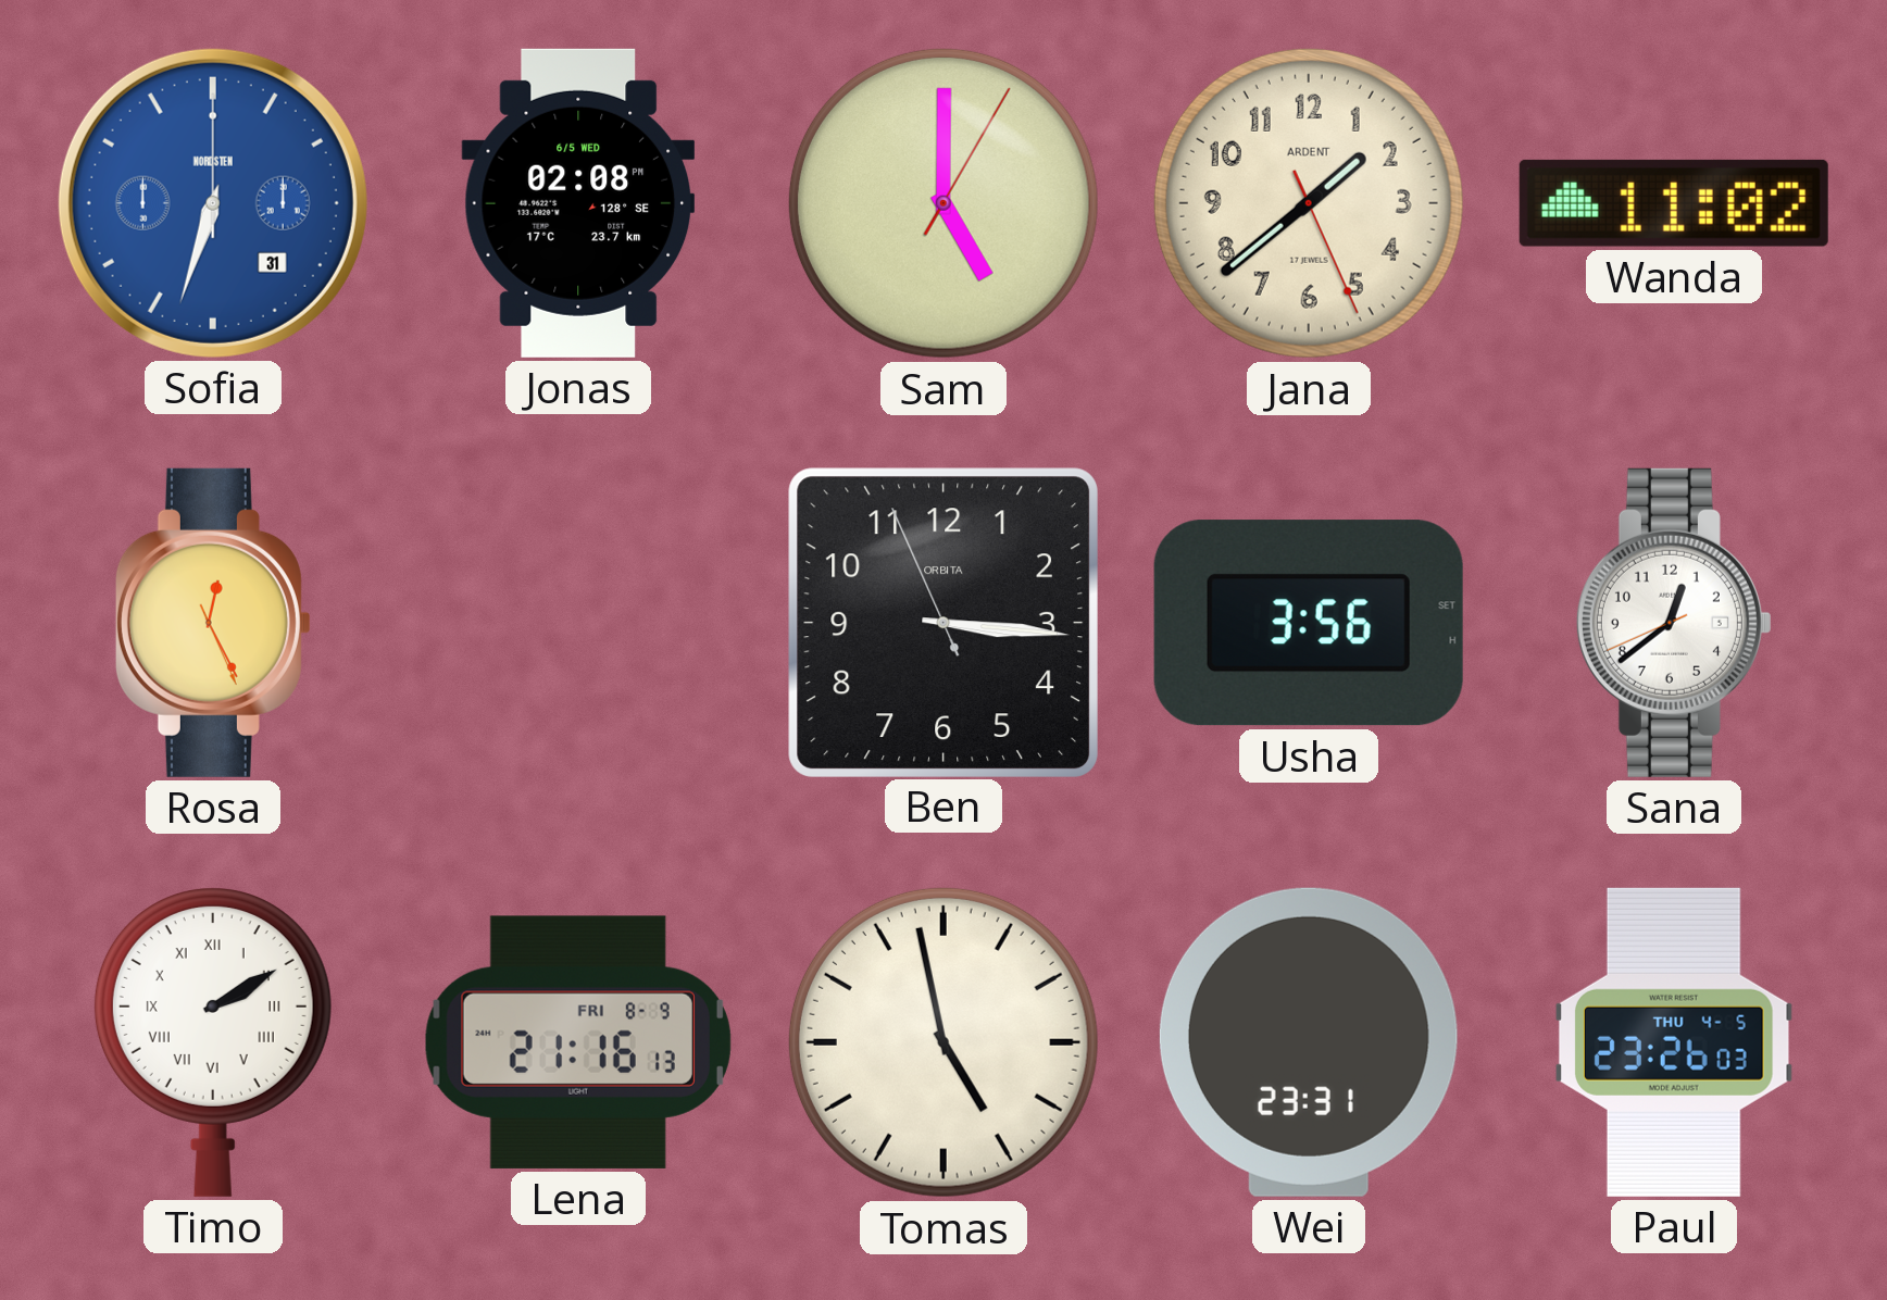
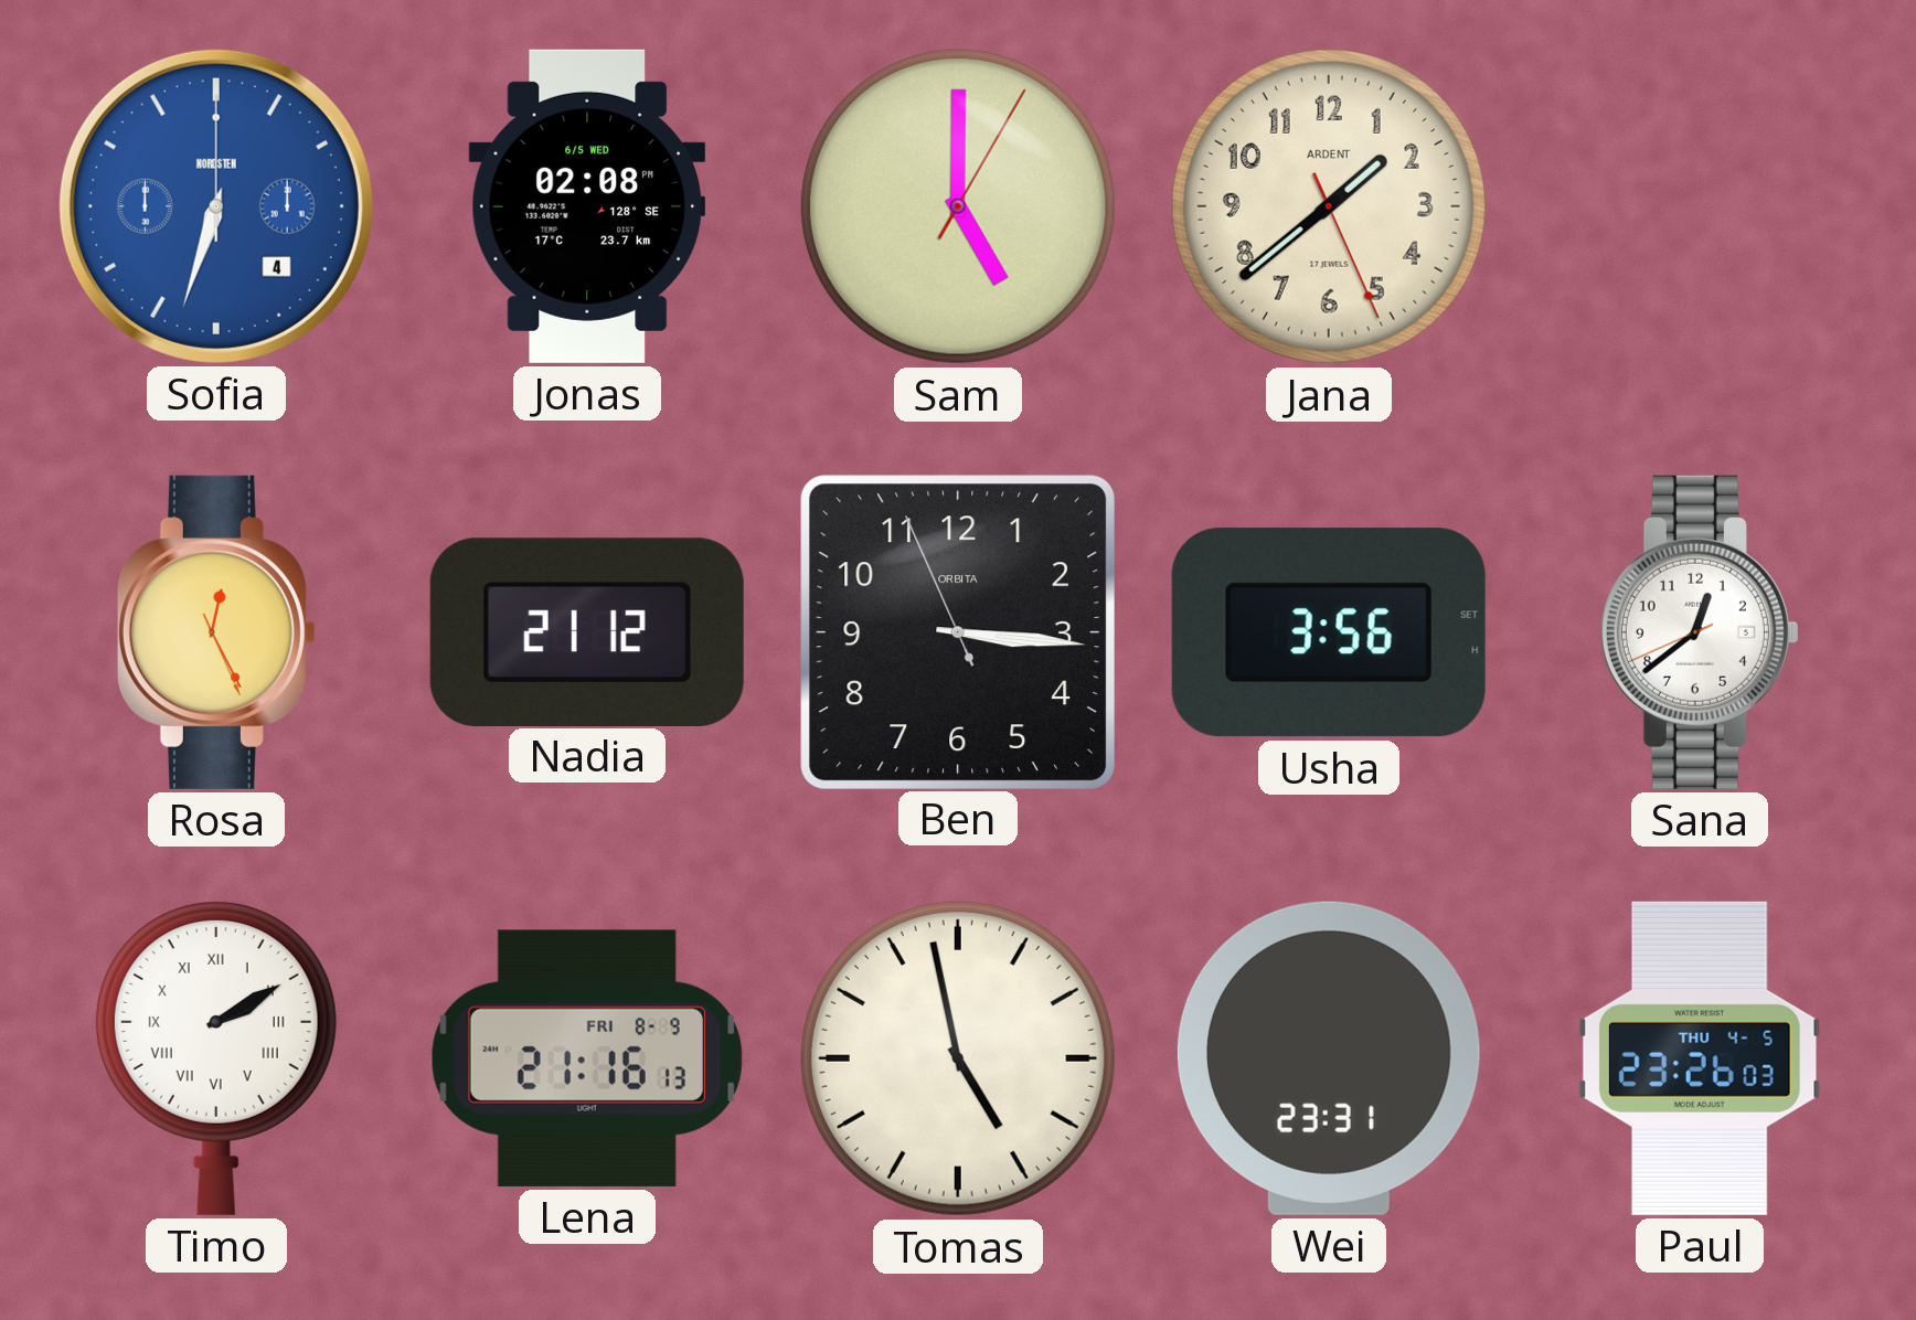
Sofia date: 31 -> 4
Wanda: 11:02 -> none
Nadia: none -> 21:12
